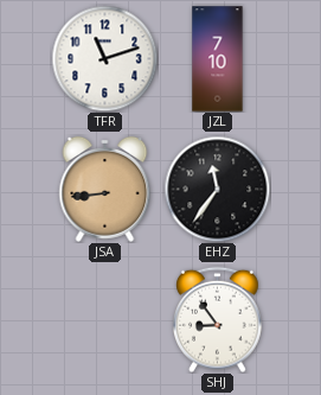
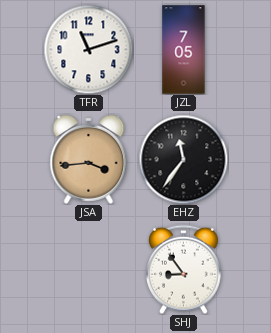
JZL: 7:10 -> 7:05
JSA: 8:44 -> 3:44
